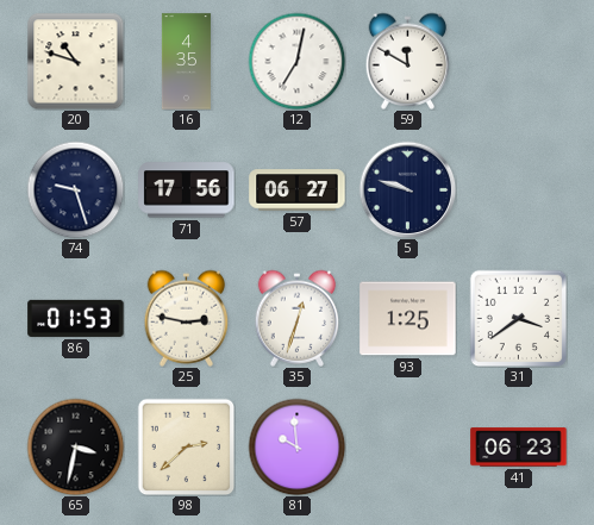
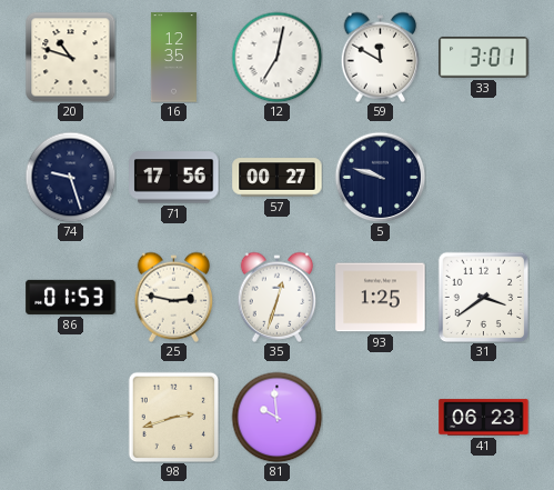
16: 4:35 -> 12:35
33: none -> 3:01
57: 06:27 -> 00:27
65: 3:32 -> none
98: 2:38 -> 2:42
